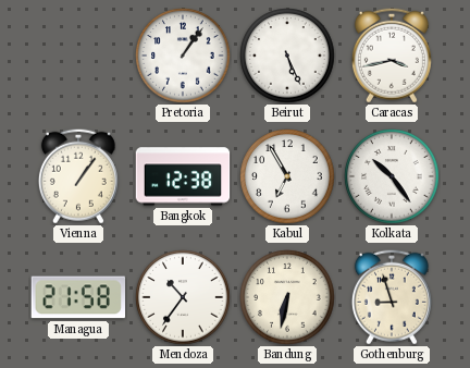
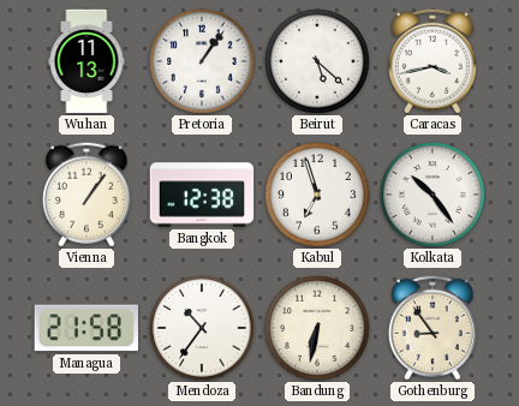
Wuhan: none -> 11:13
Beirut: 5:26 -> 5:22
Kabul: 6:55 -> 6:57
Gothenburg: 8:57 -> 8:54
